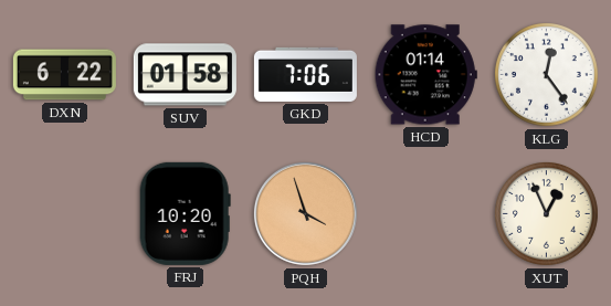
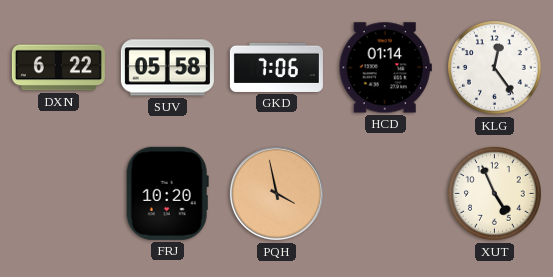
SUV: 01:58 -> 05:58
PQH: 3:57 -> 3:58
XUT: 12:56 -> 4:56
